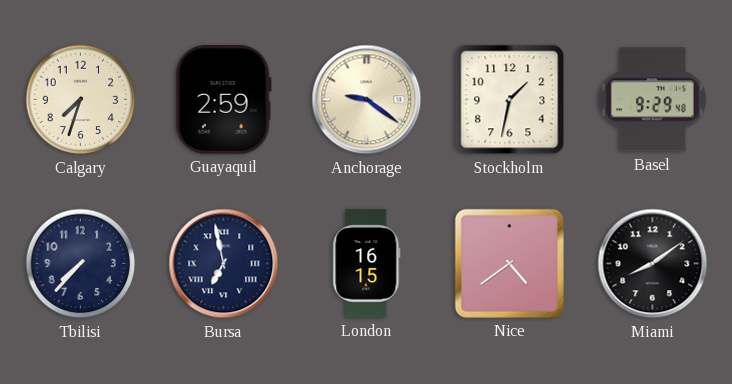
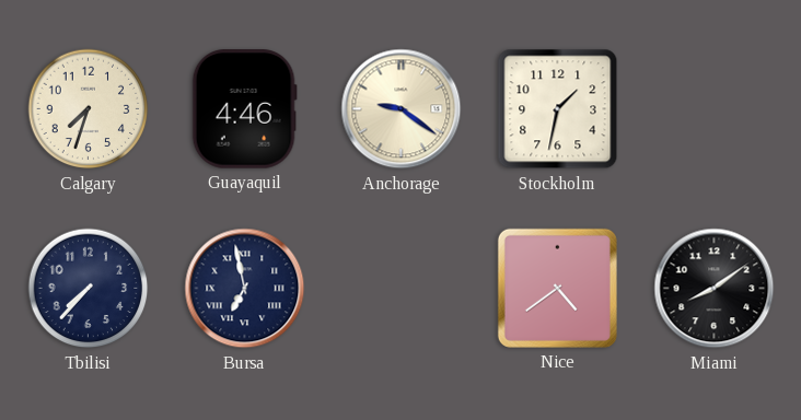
Guayaquil: 2:59 -> 4:46
Basel: 9:29 -> none
London: 16:15 -> none
